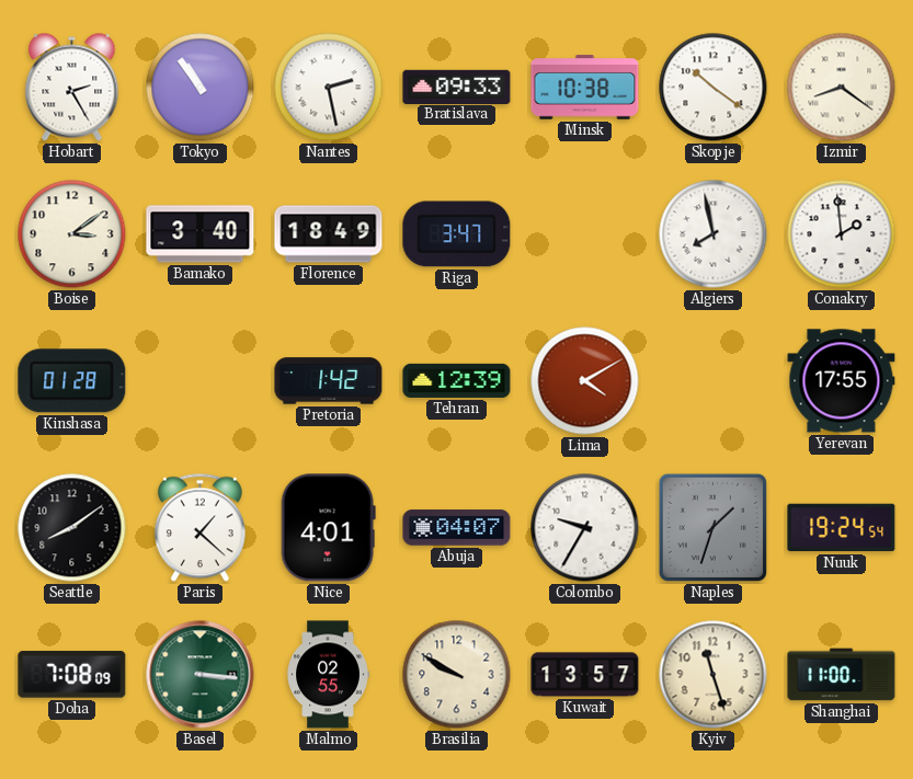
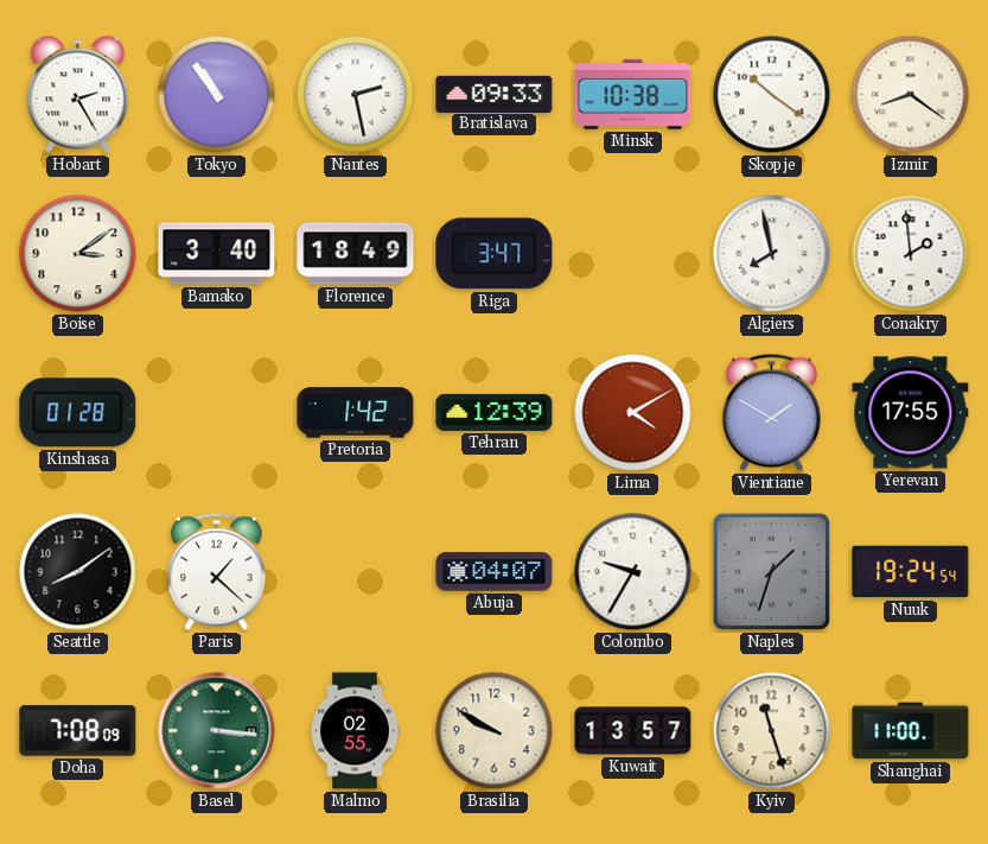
Vientiane: none -> 1:50
Nice: 4:01 -> none
